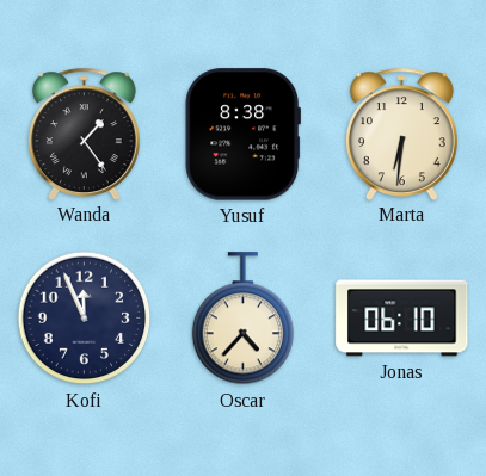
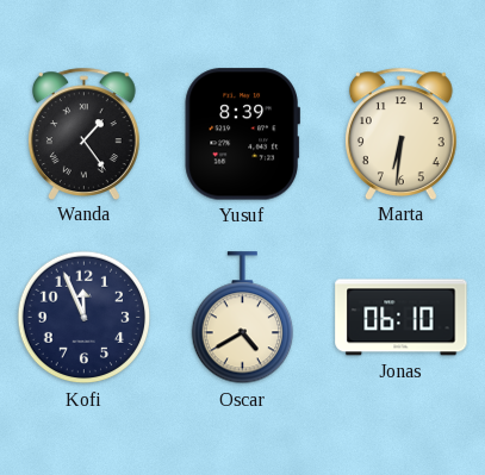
Yusuf: 8:38 -> 8:39
Oscar: 4:37 -> 4:40
